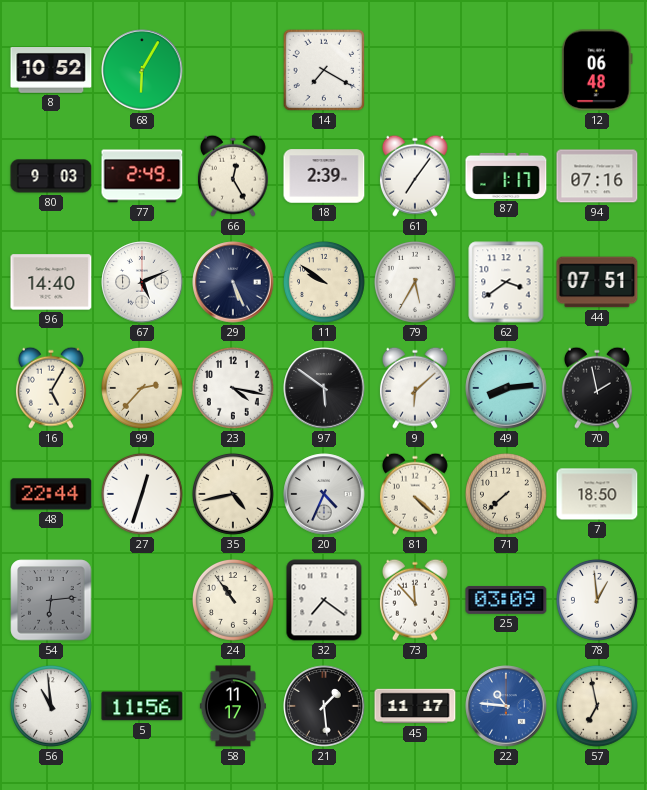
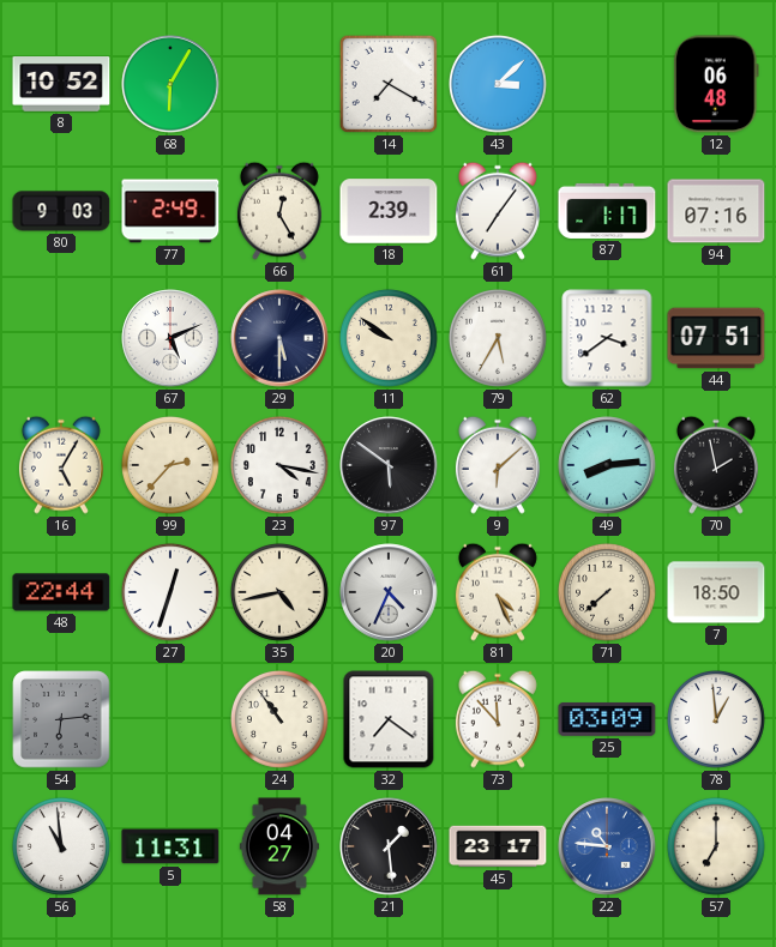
43: none -> 3:08
96: 14:40 -> none
29: 5:26 -> 5:30
81: 4:22 -> 4:26
5: 11:56 -> 11:31
58: 11:17 -> 04:27
45: 11:17 -> 23:17
57: 6:58 -> 7:00
